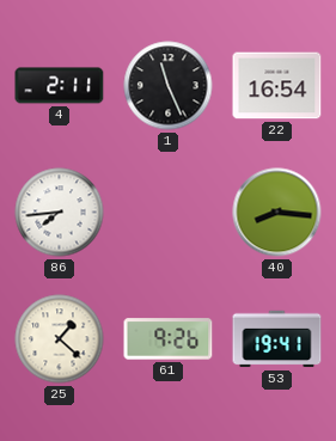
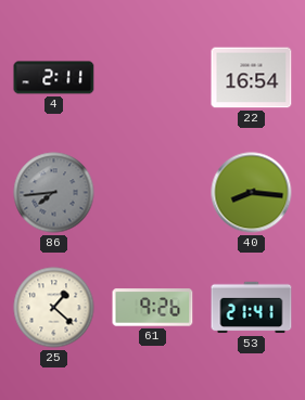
1: 11:26 -> none
86 dial: white -> grey
53: 19:41 -> 21:41
